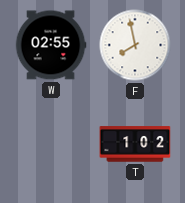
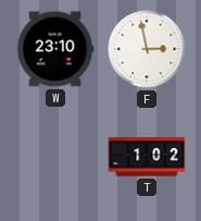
W: 02:55 -> 23:10
F: 7:58 -> 2:58
